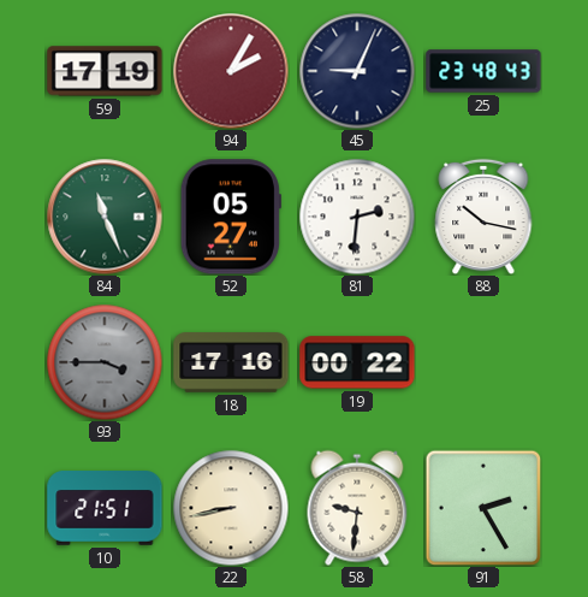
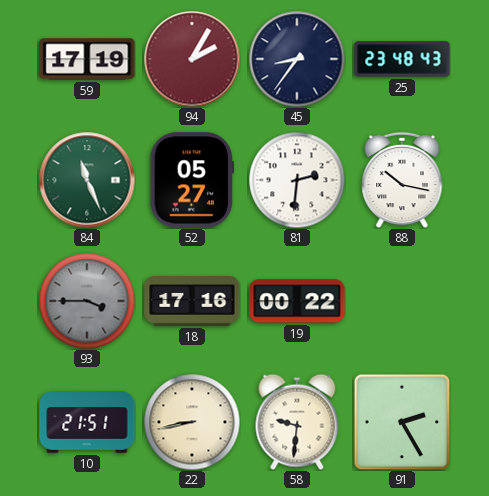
45: 9:04 -> 8:36
